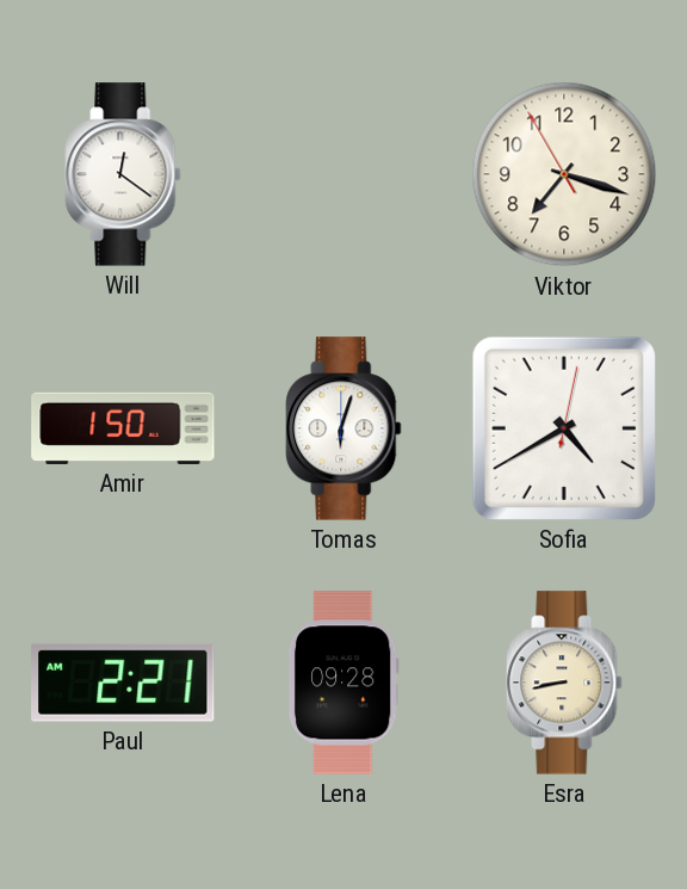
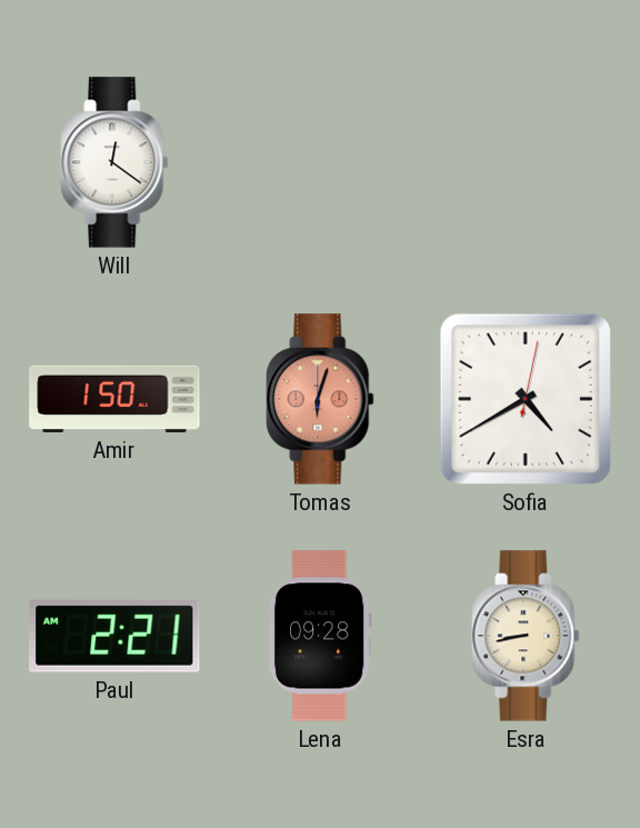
Viktor: 7:17 -> none
Tomas dial: white -> salmon
